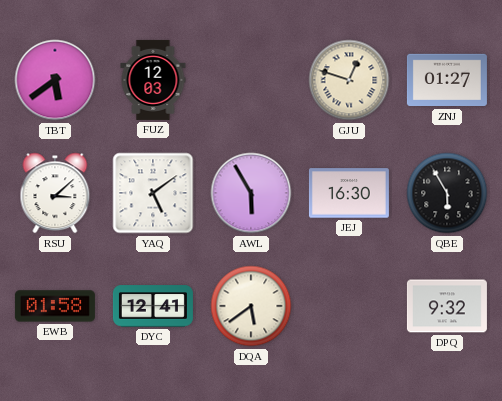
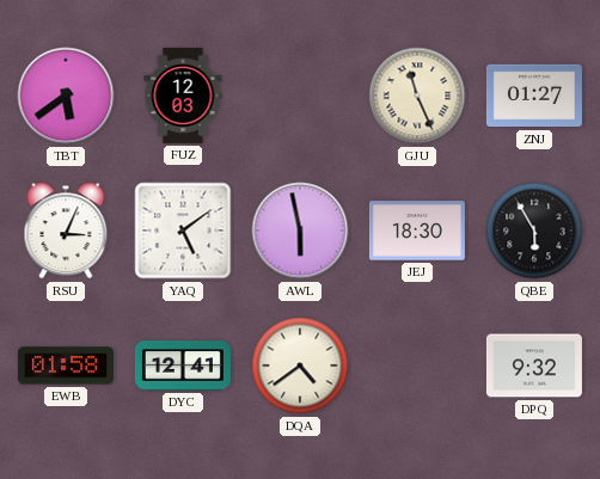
GJU: 12:48 -> 11:26
RSU: 3:08 -> 3:04
AWL: 5:55 -> 5:58
JEJ: 16:30 -> 18:30
DQA: 5:39 -> 4:39
